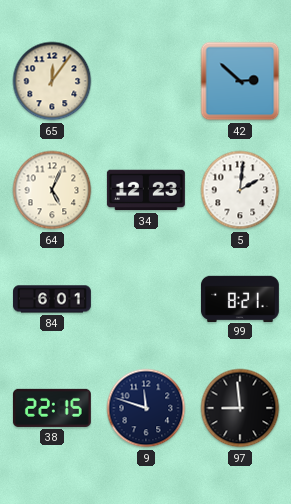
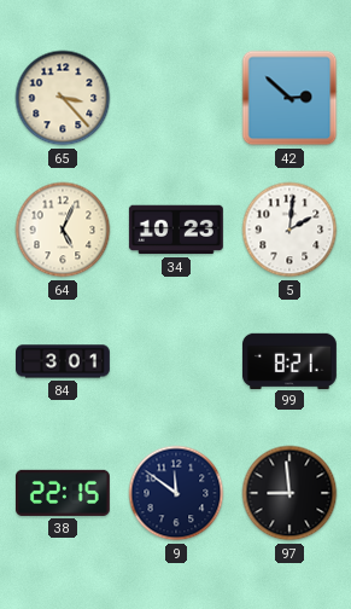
65: 12:06 -> 3:23
34: 12:23 -> 10:23
84: 6:01 -> 3:01
9: 11:48 -> 11:51
